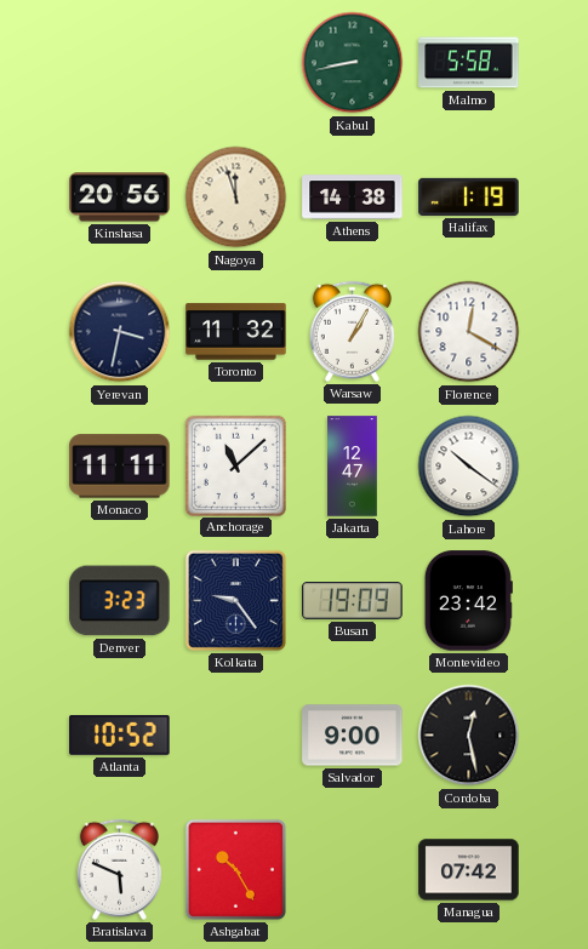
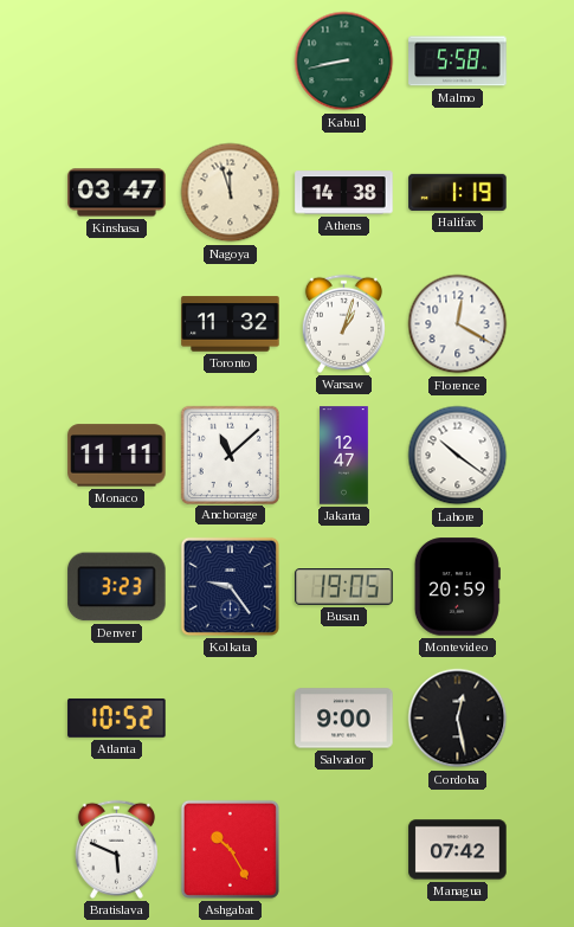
Kinshasa: 20:56 -> 03:47
Yerevan: 3:32 -> none
Warsaw: 1:05 -> 1:03
Busan: 19:09 -> 19:05
Montevideo: 23:42 -> 20:59
